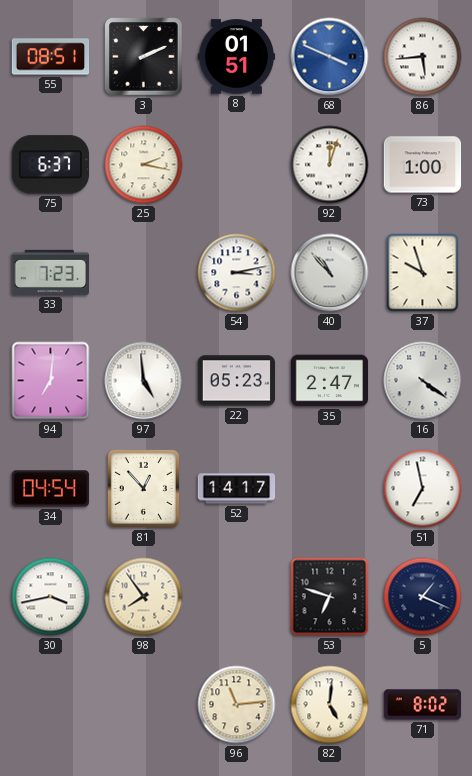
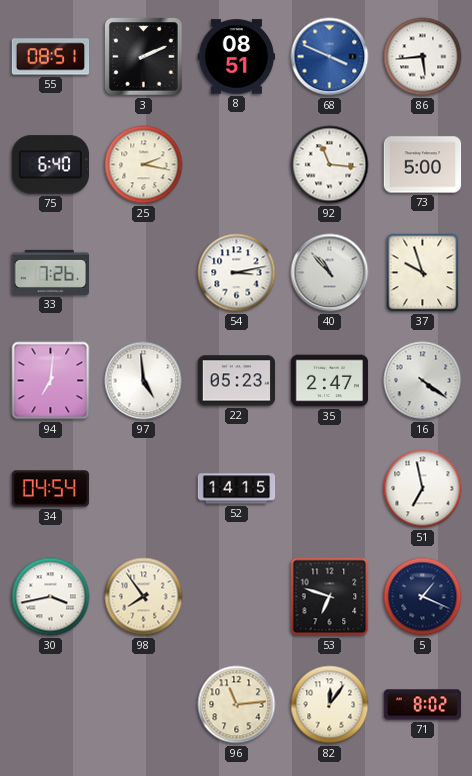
8: 01:51 -> 08:51
75: 6:37 -> 6:40
92: 12:03 -> 11:16
73: 1:00 -> 5:00
33: 7:23 -> 7:26
81: 12:53 -> none
52: 14:17 -> 14:15
82: 5:01 -> 12:06
